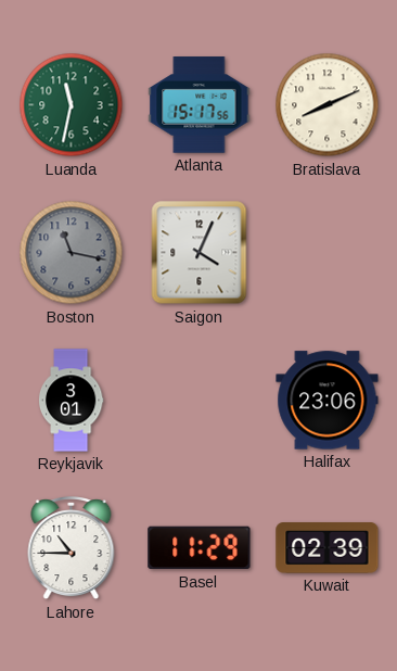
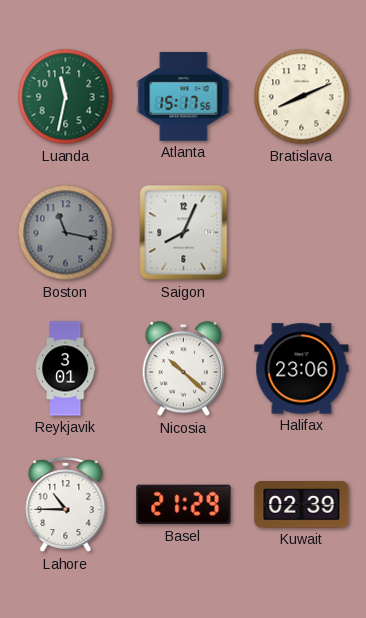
Saigon: 4:04 -> 8:04
Nicosia: none -> 10:22
Basel: 11:29 -> 21:29
